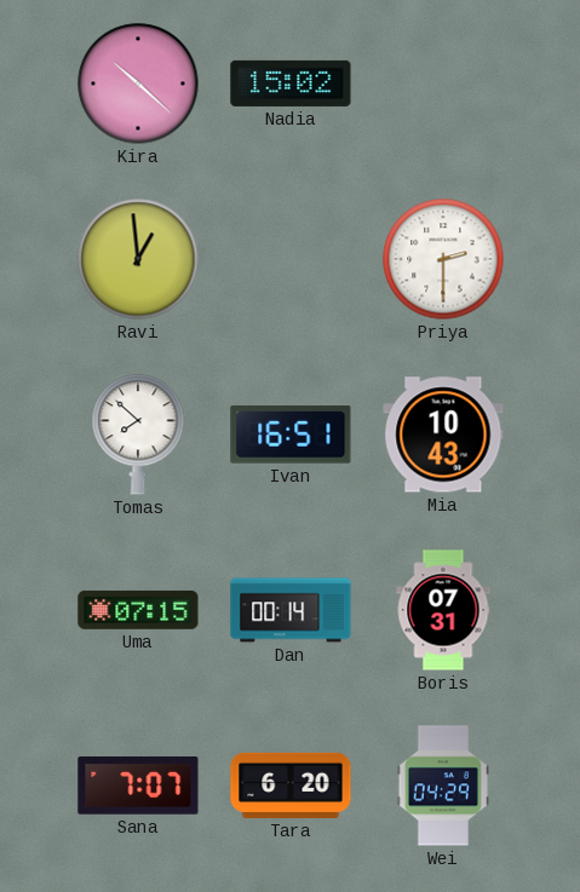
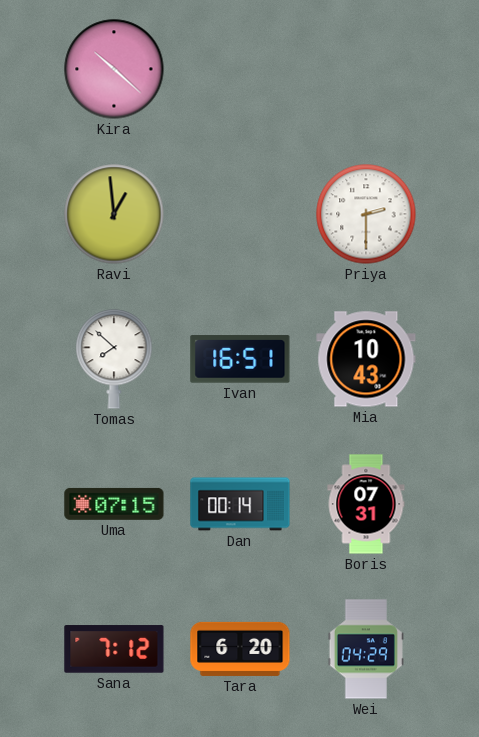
Nadia: 15:02 -> none
Sana: 7:07 -> 7:12
